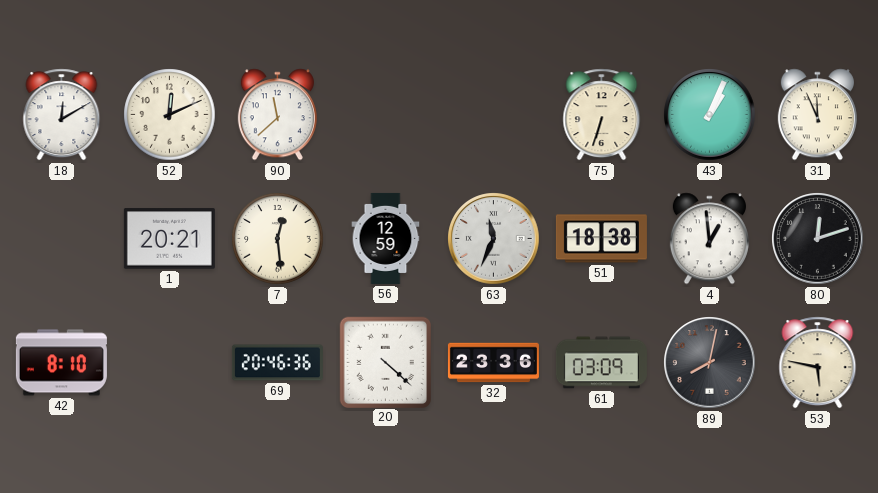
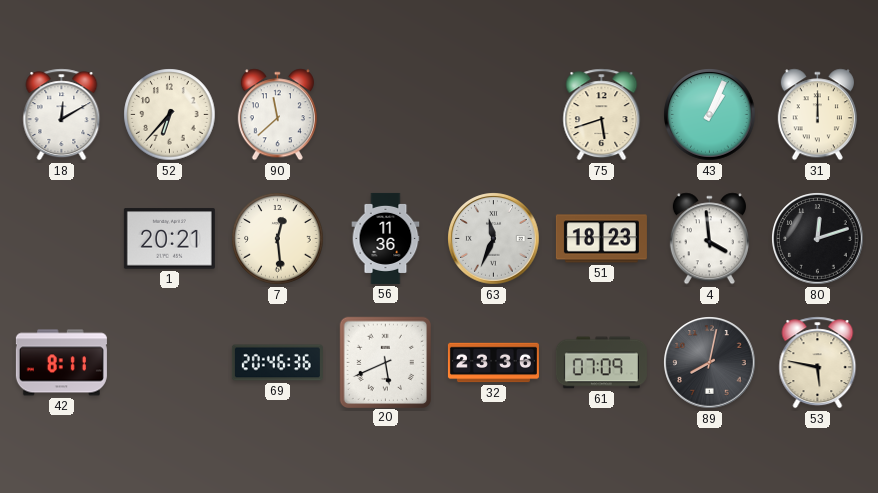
52: 12:11 -> 6:37
75: 6:33 -> 5:42
31: 11:56 -> 12:00
56: 12:59 -> 11:36
51: 18:38 -> 18:23
4: 12:59 -> 3:59
42: 8:10 -> 8:11
20: 4:22 -> 5:41
61: 03:09 -> 07:09
